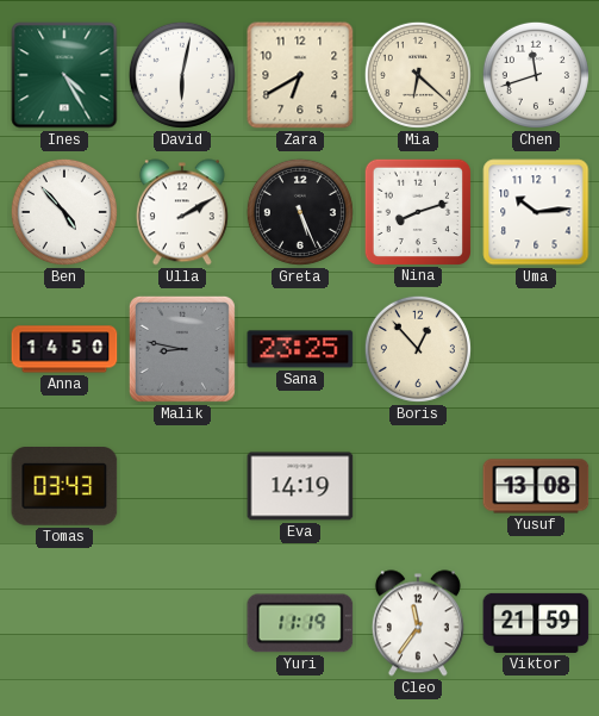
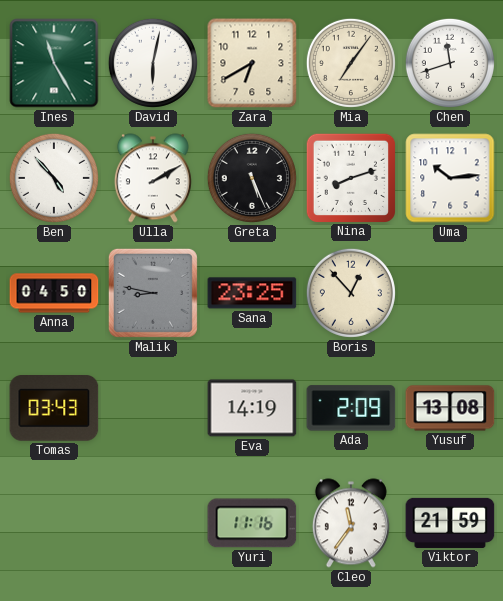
Ines: 4:25 -> 11:25
Mia: 6:22 -> 7:06
Anna: 14:50 -> 04:50
Ada: none -> 2:09
Yuri: 11:19 -> 11:16
